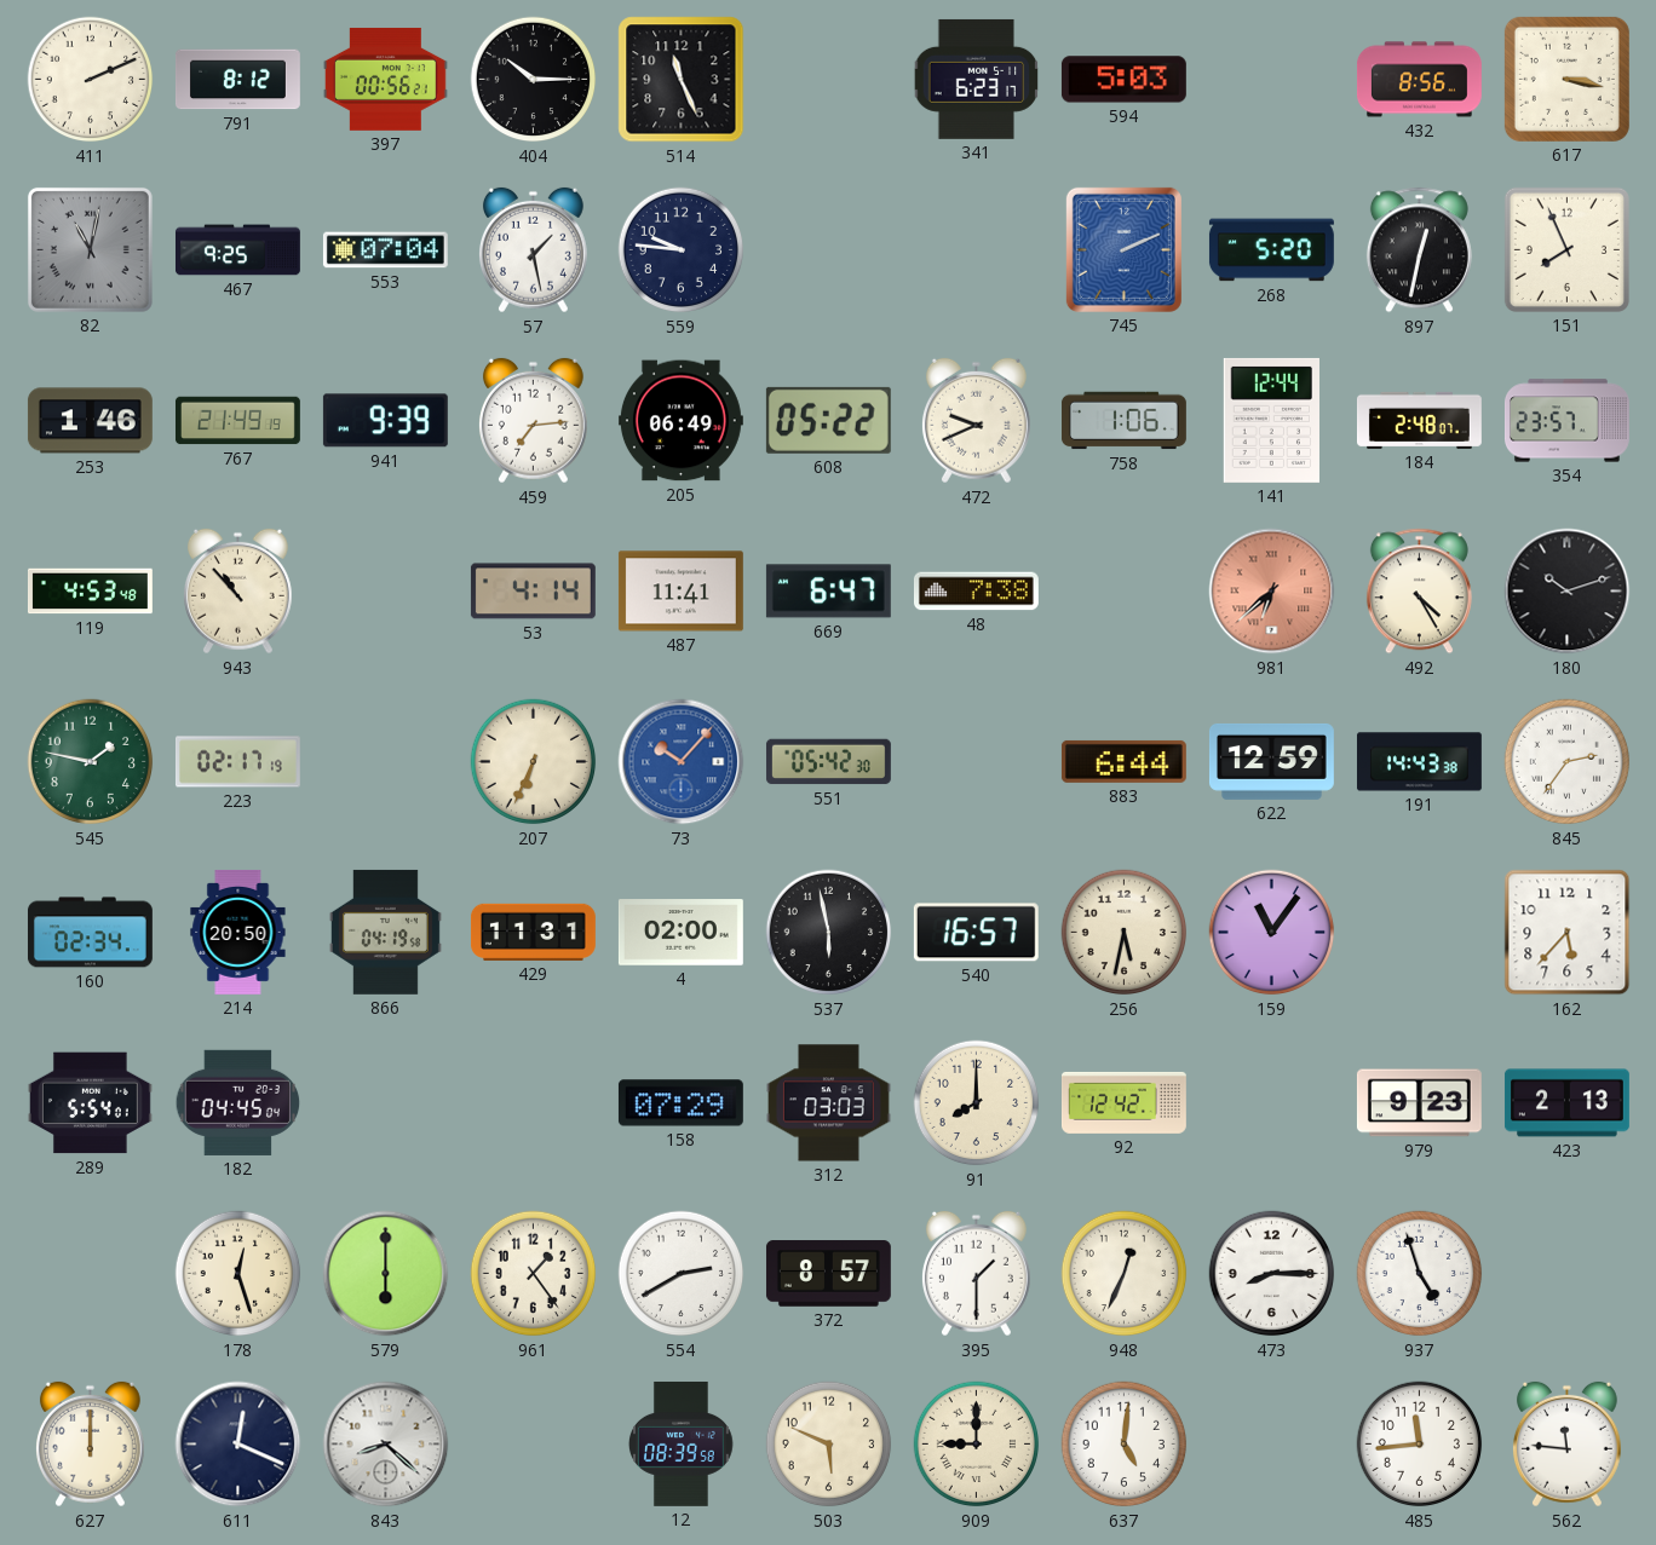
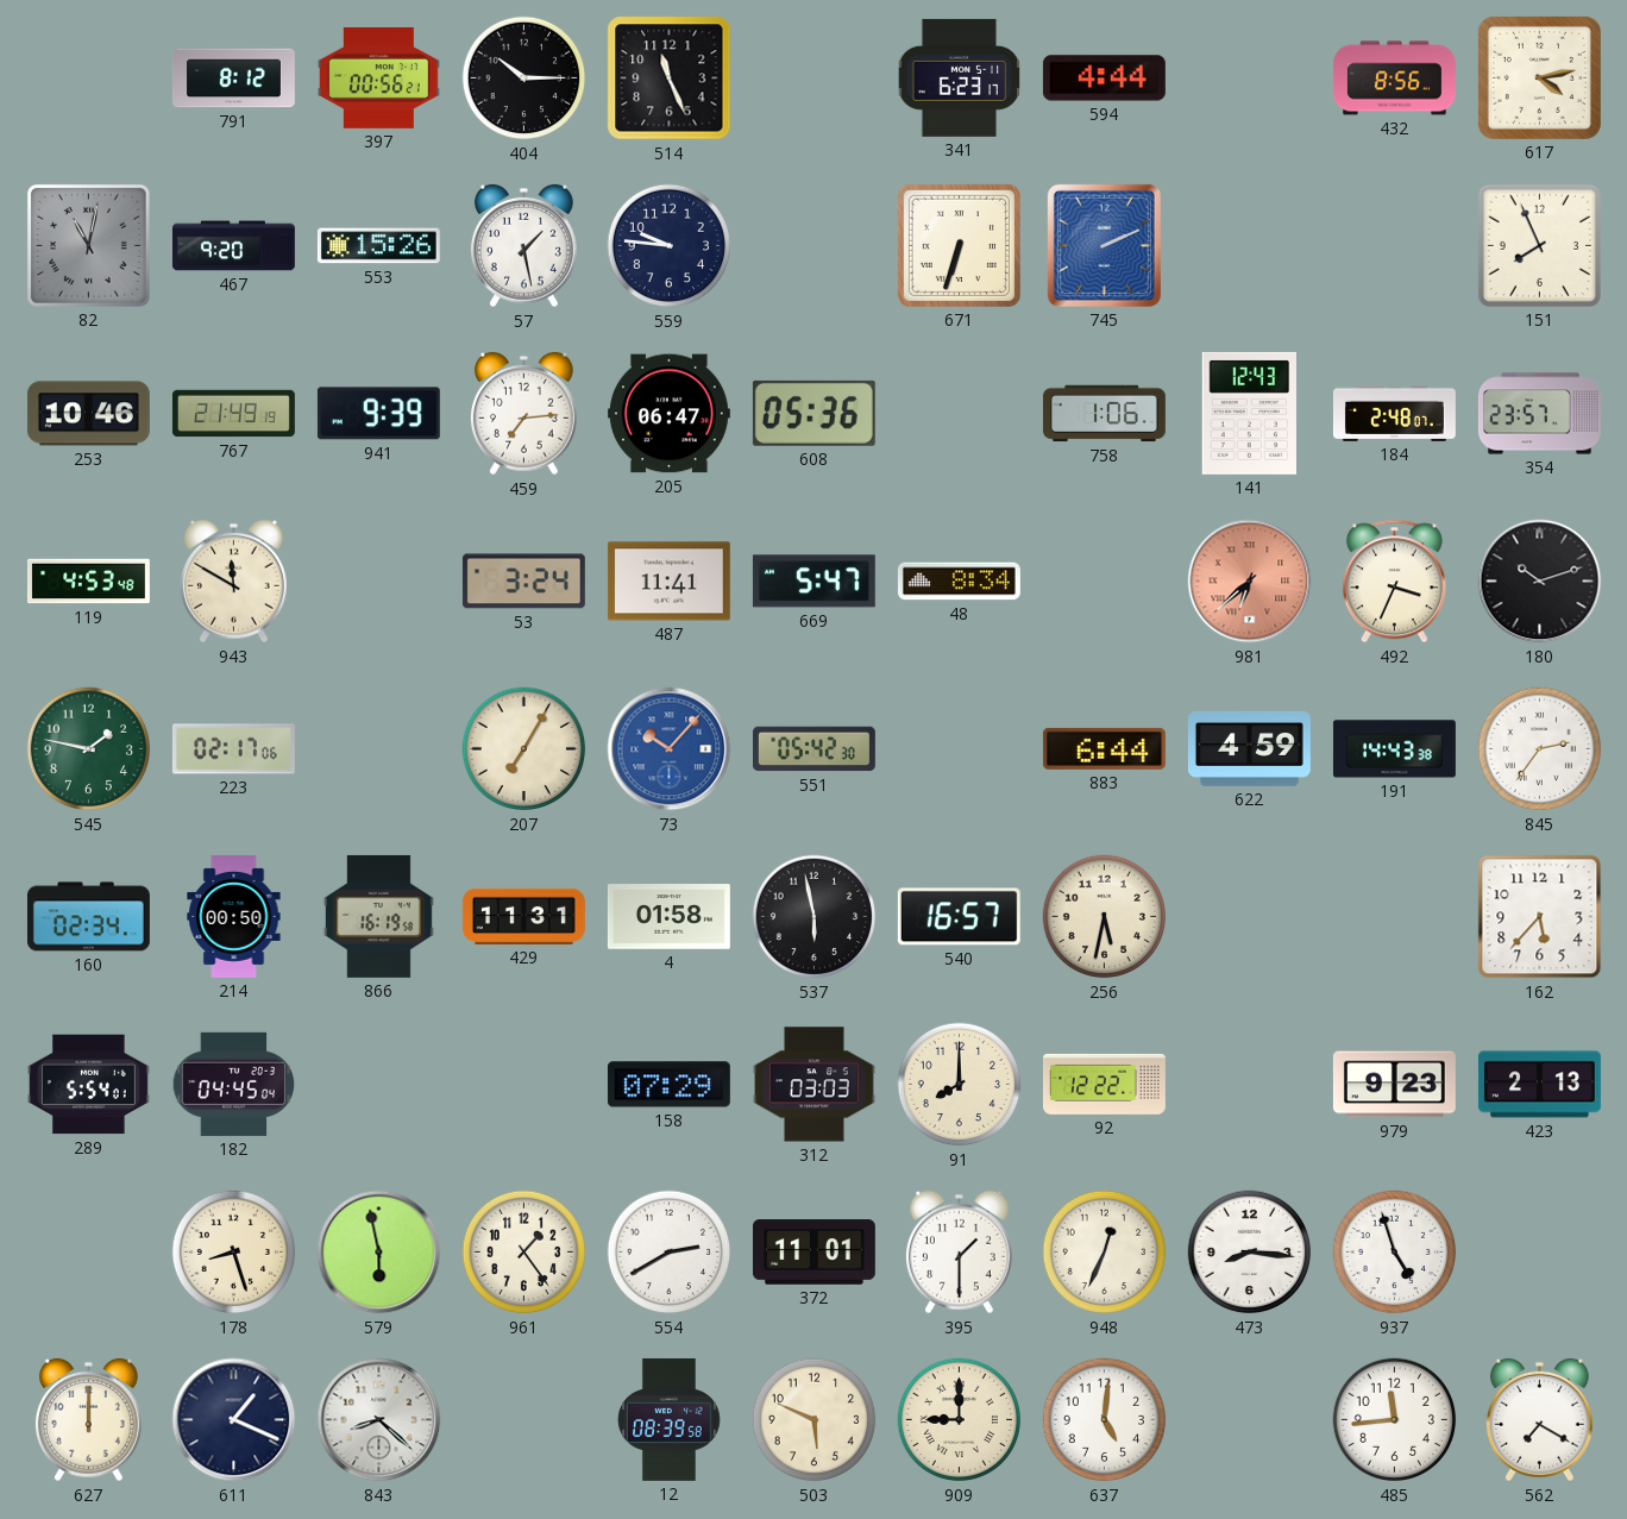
411: 2:11 -> none
594: 5:03 -> 4:44
617: 3:17 -> 4:13
467: 9:25 -> 9:20
553: 07:04 -> 15:26
671: none -> 6:33
268: 5:20 -> none
897: 12:32 -> none
253: 1:46 -> 10:46
205: 06:49 -> 06:47
608: 05:22 -> 05:36
472: 9:41 -> none
141: 12:44 -> 12:43
943: 10:53 -> 11:50
53: 4:14 -> 3:24
669: 6:47 -> 5:47
48: 7:38 -> 8:34
492: 4:25 -> 3:34
223: 02:17:19 -> 02:17:06
207: 6:34 -> 7:05
622: 12:59 -> 4:59
214: 20:50 -> 00:50
866: 04:19 -> 16:19
4: 02:00 -> 01:58
159: 11:06 -> none
92: 12:42 -> 12:22
178: 12:27 -> 8:27
579: 6:00 -> 5:58
372: 8:57 -> 11:01
473: 8:15 -> 8:16
611: 12:19 -> 1:19
562: 11:46 -> 7:20
